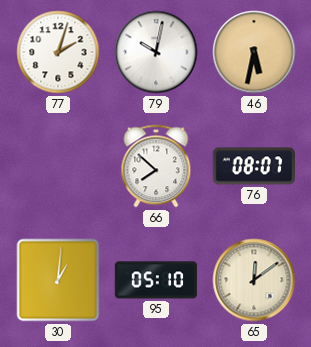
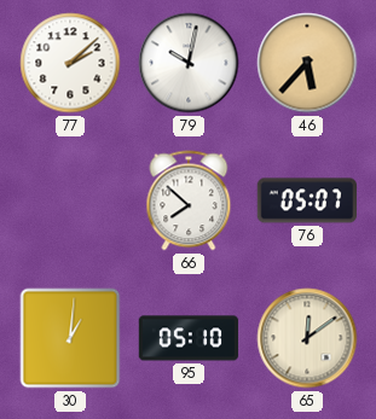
77: 2:03 -> 2:08
46: 5:32 -> 5:37
76: 08:07 -> 05:07
